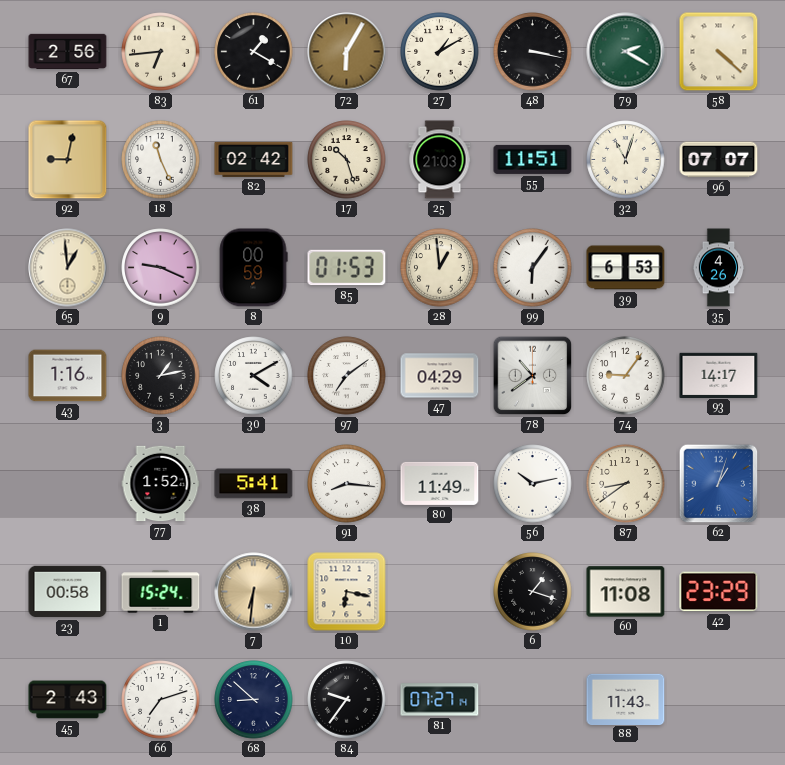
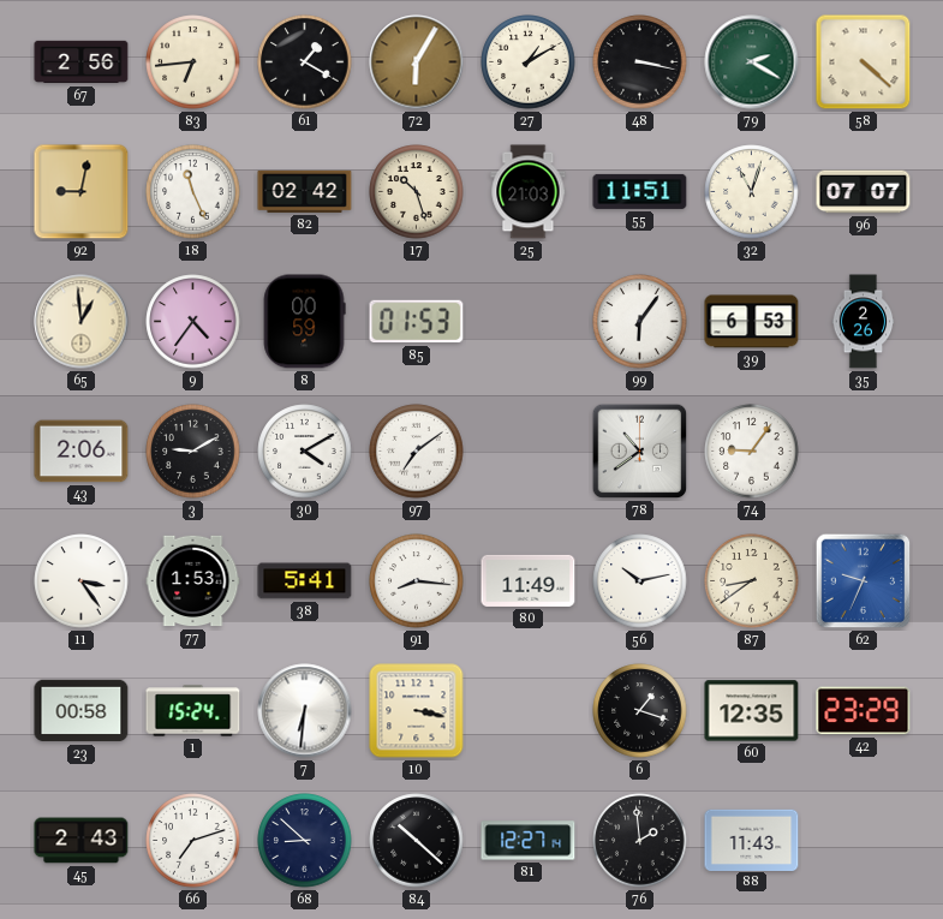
9: 9:19 -> 4:36
28: 12:59 -> none
35: 4:26 -> 2:26
43: 1:16 -> 2:06
3: 1:13 -> 9:10
47: 04:29 -> none
93: 14:17 -> none
11: none -> 3:24
77: 1:52 -> 1:53
62: 1:03 -> 9:34
7 dial: champagne -> white
10: 6:17 -> 3:17
60: 11:08 -> 12:35
84: 9:36 -> 10:22
81: 07:27 -> 12:27
76: none -> 1:59
